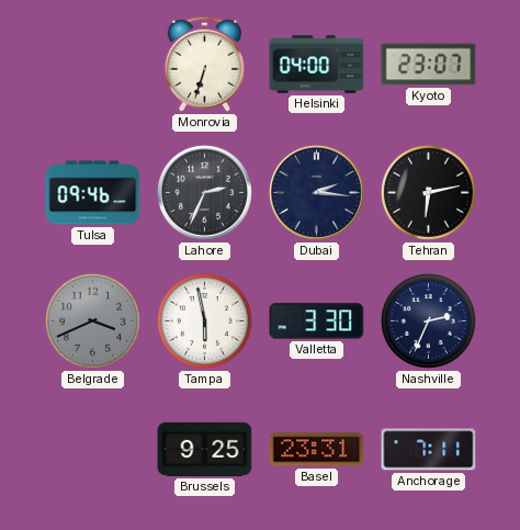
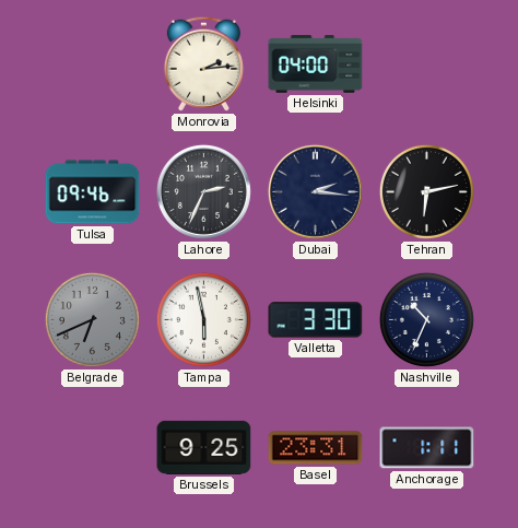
Monrovia: 6:33 -> 2:14
Kyoto: 23:07 -> none
Belgrade: 3:41 -> 6:41
Nashville: 2:34 -> 10:34
Anchorage: 7:11 -> 1:11
